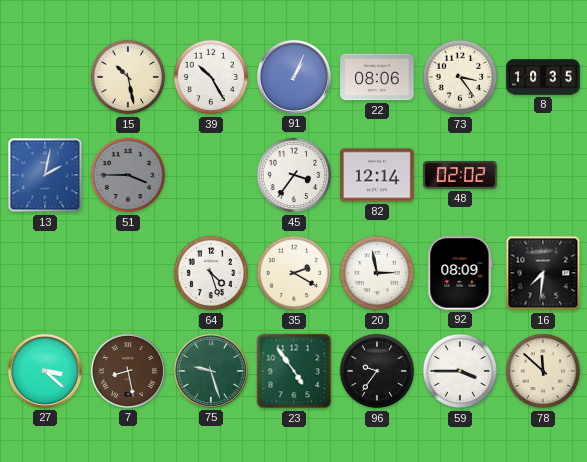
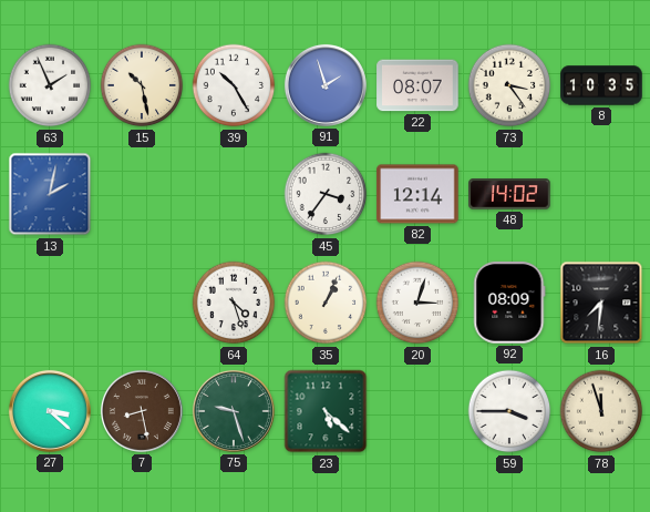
63: none -> 1:56
91: 1:04 -> 1:57
22: 08:06 -> 08:07
51: 3:45 -> none
48: 02:02 -> 14:02
35: 2:20 -> 1:04
20: 2:58 -> 3:03
23: 4:54 -> 5:22
96: 9:36 -> none
78: 11:52 -> 11:57
